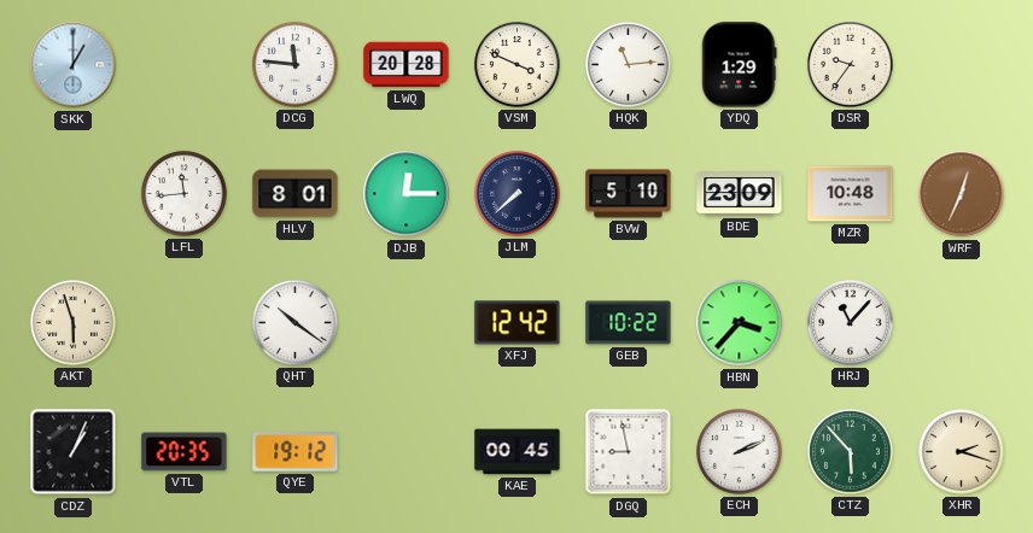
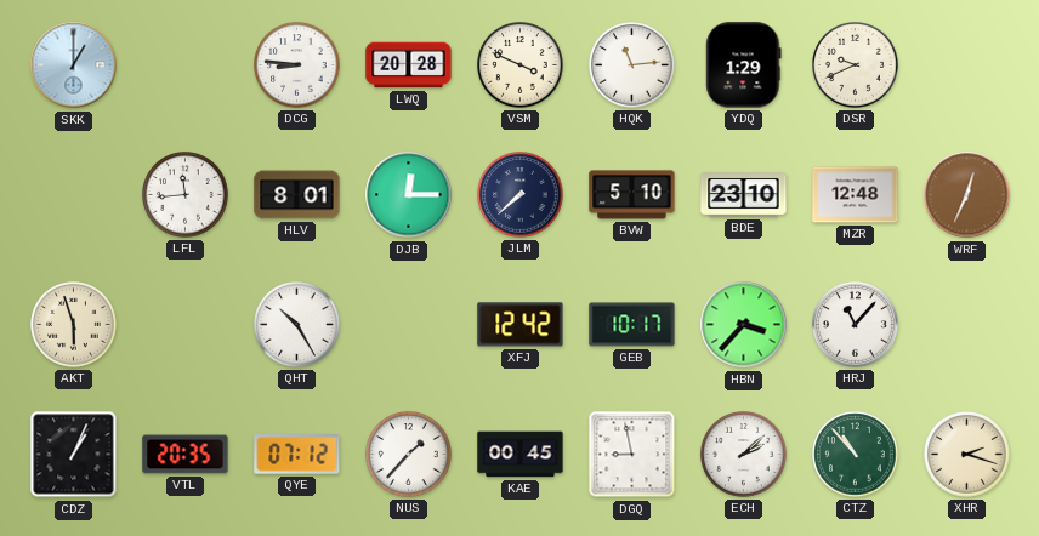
DCG: 11:46 -> 8:46
DSR: 9:36 -> 9:41
BDE: 23:09 -> 23:10
MZR: 10:48 -> 12:48
QHT: 10:21 -> 10:25
GEB: 10:22 -> 10:17
QYE: 19:12 -> 07:12
NUS: none -> 1:37
ECH: 2:11 -> 2:08
CTZ: 5:53 -> 10:53
